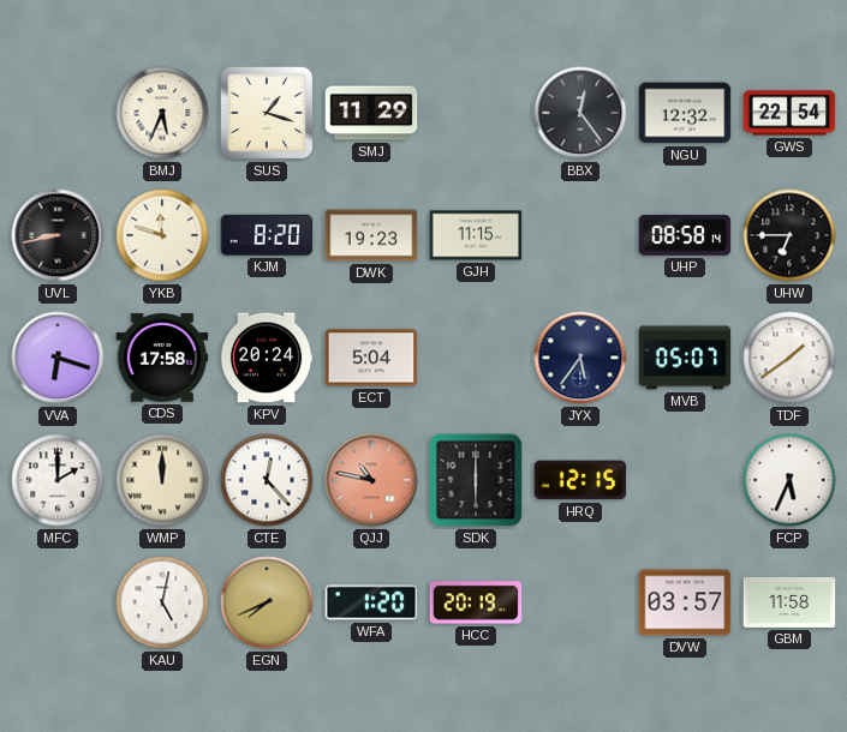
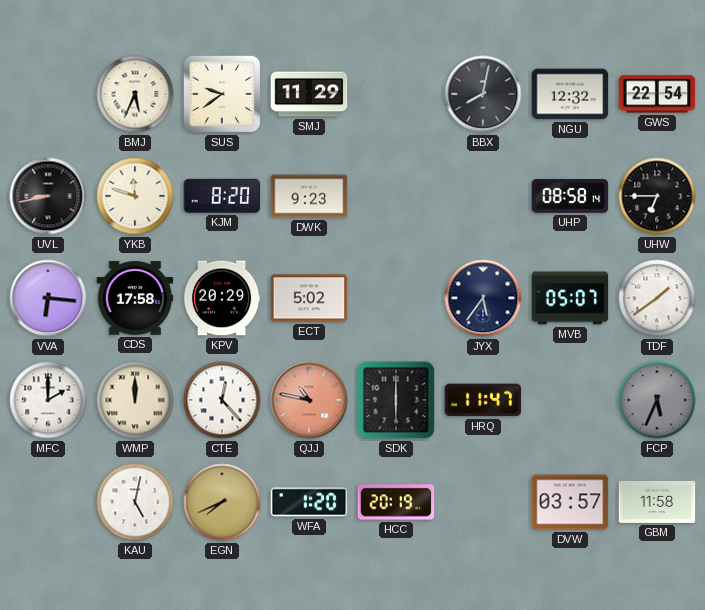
SUS: 1:18 -> 9:39
BBX: 12:24 -> 8:02
DWK: 19:23 -> 9:23
GJH: 11:15 -> none
VVA: 6:18 -> 6:16
KPV: 20:24 -> 20:29
ECT: 5:04 -> 5:02
HRQ: 12:15 -> 11:47
FCP dial: white -> grey
